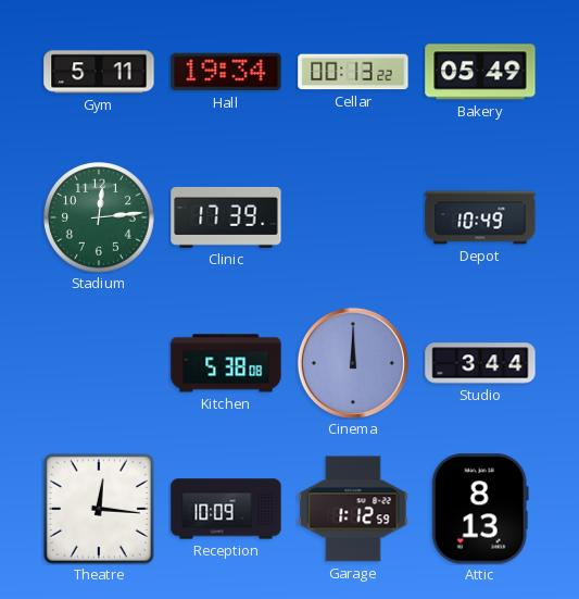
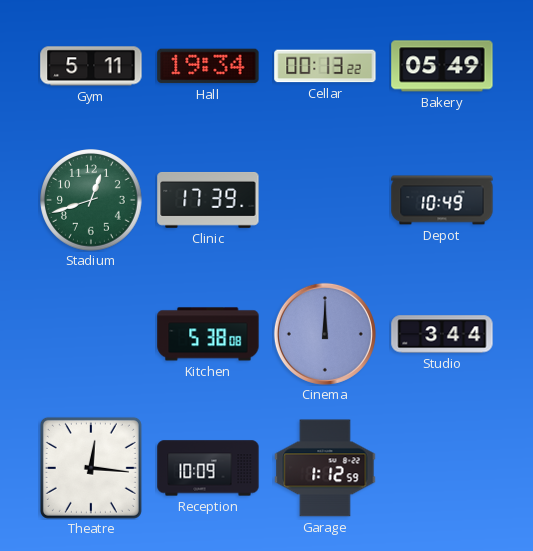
Stadium: 12:14 -> 12:42
Attic: 8:13 -> none
